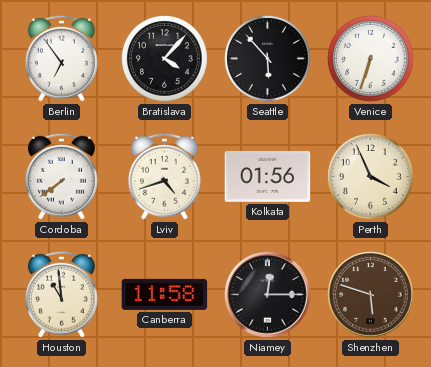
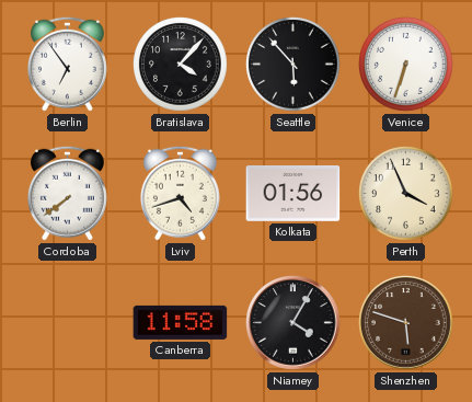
Houston: 10:59 -> none
Niamey: 12:15 -> 4:05
